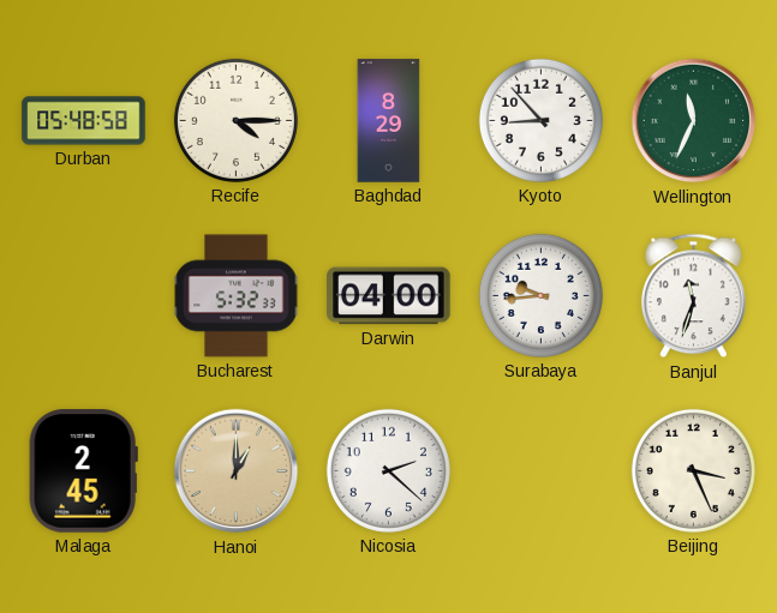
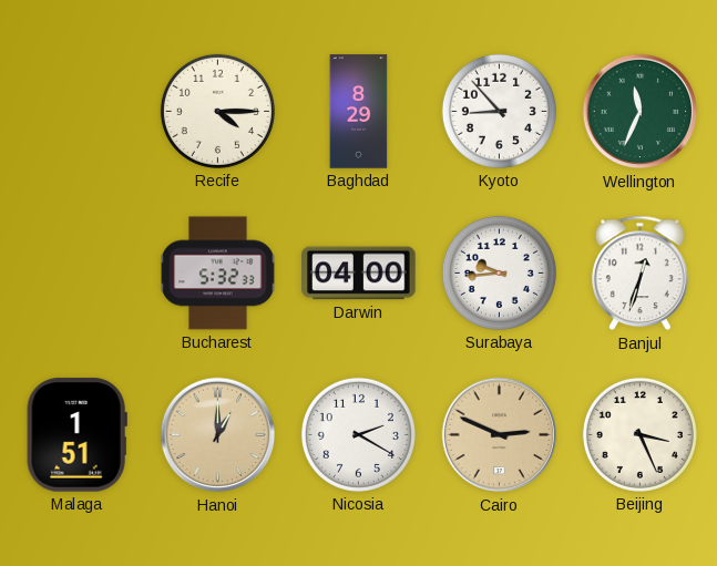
Durban: 05:48 -> none
Banjul: 11:33 -> 12:33
Malaga: 2:45 -> 1:51
Nicosia: 2:22 -> 2:20
Cairo: none -> 2:49
